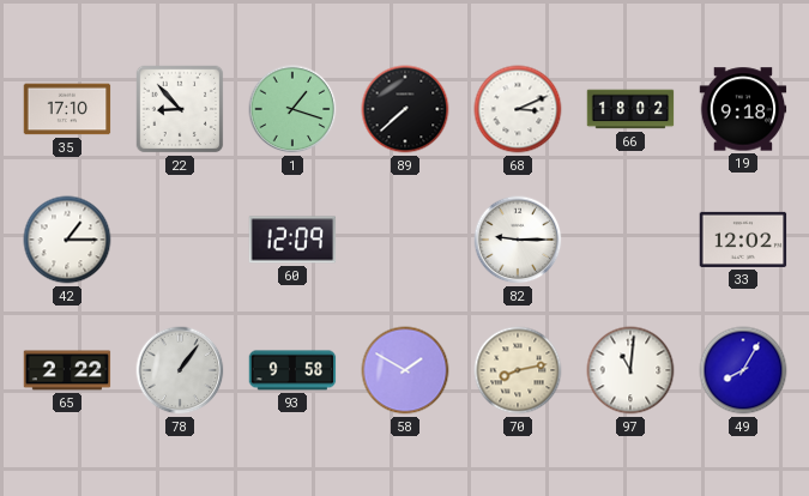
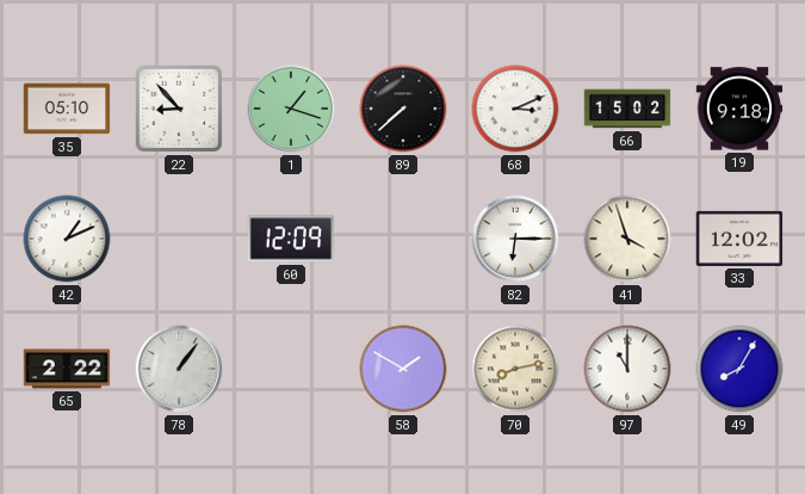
35: 17:10 -> 05:10
66: 18:02 -> 15:02
42: 1:15 -> 1:11
82: 9:15 -> 6:15
41: none -> 3:57
93: 9:58 -> none
97: 11:01 -> 11:00
